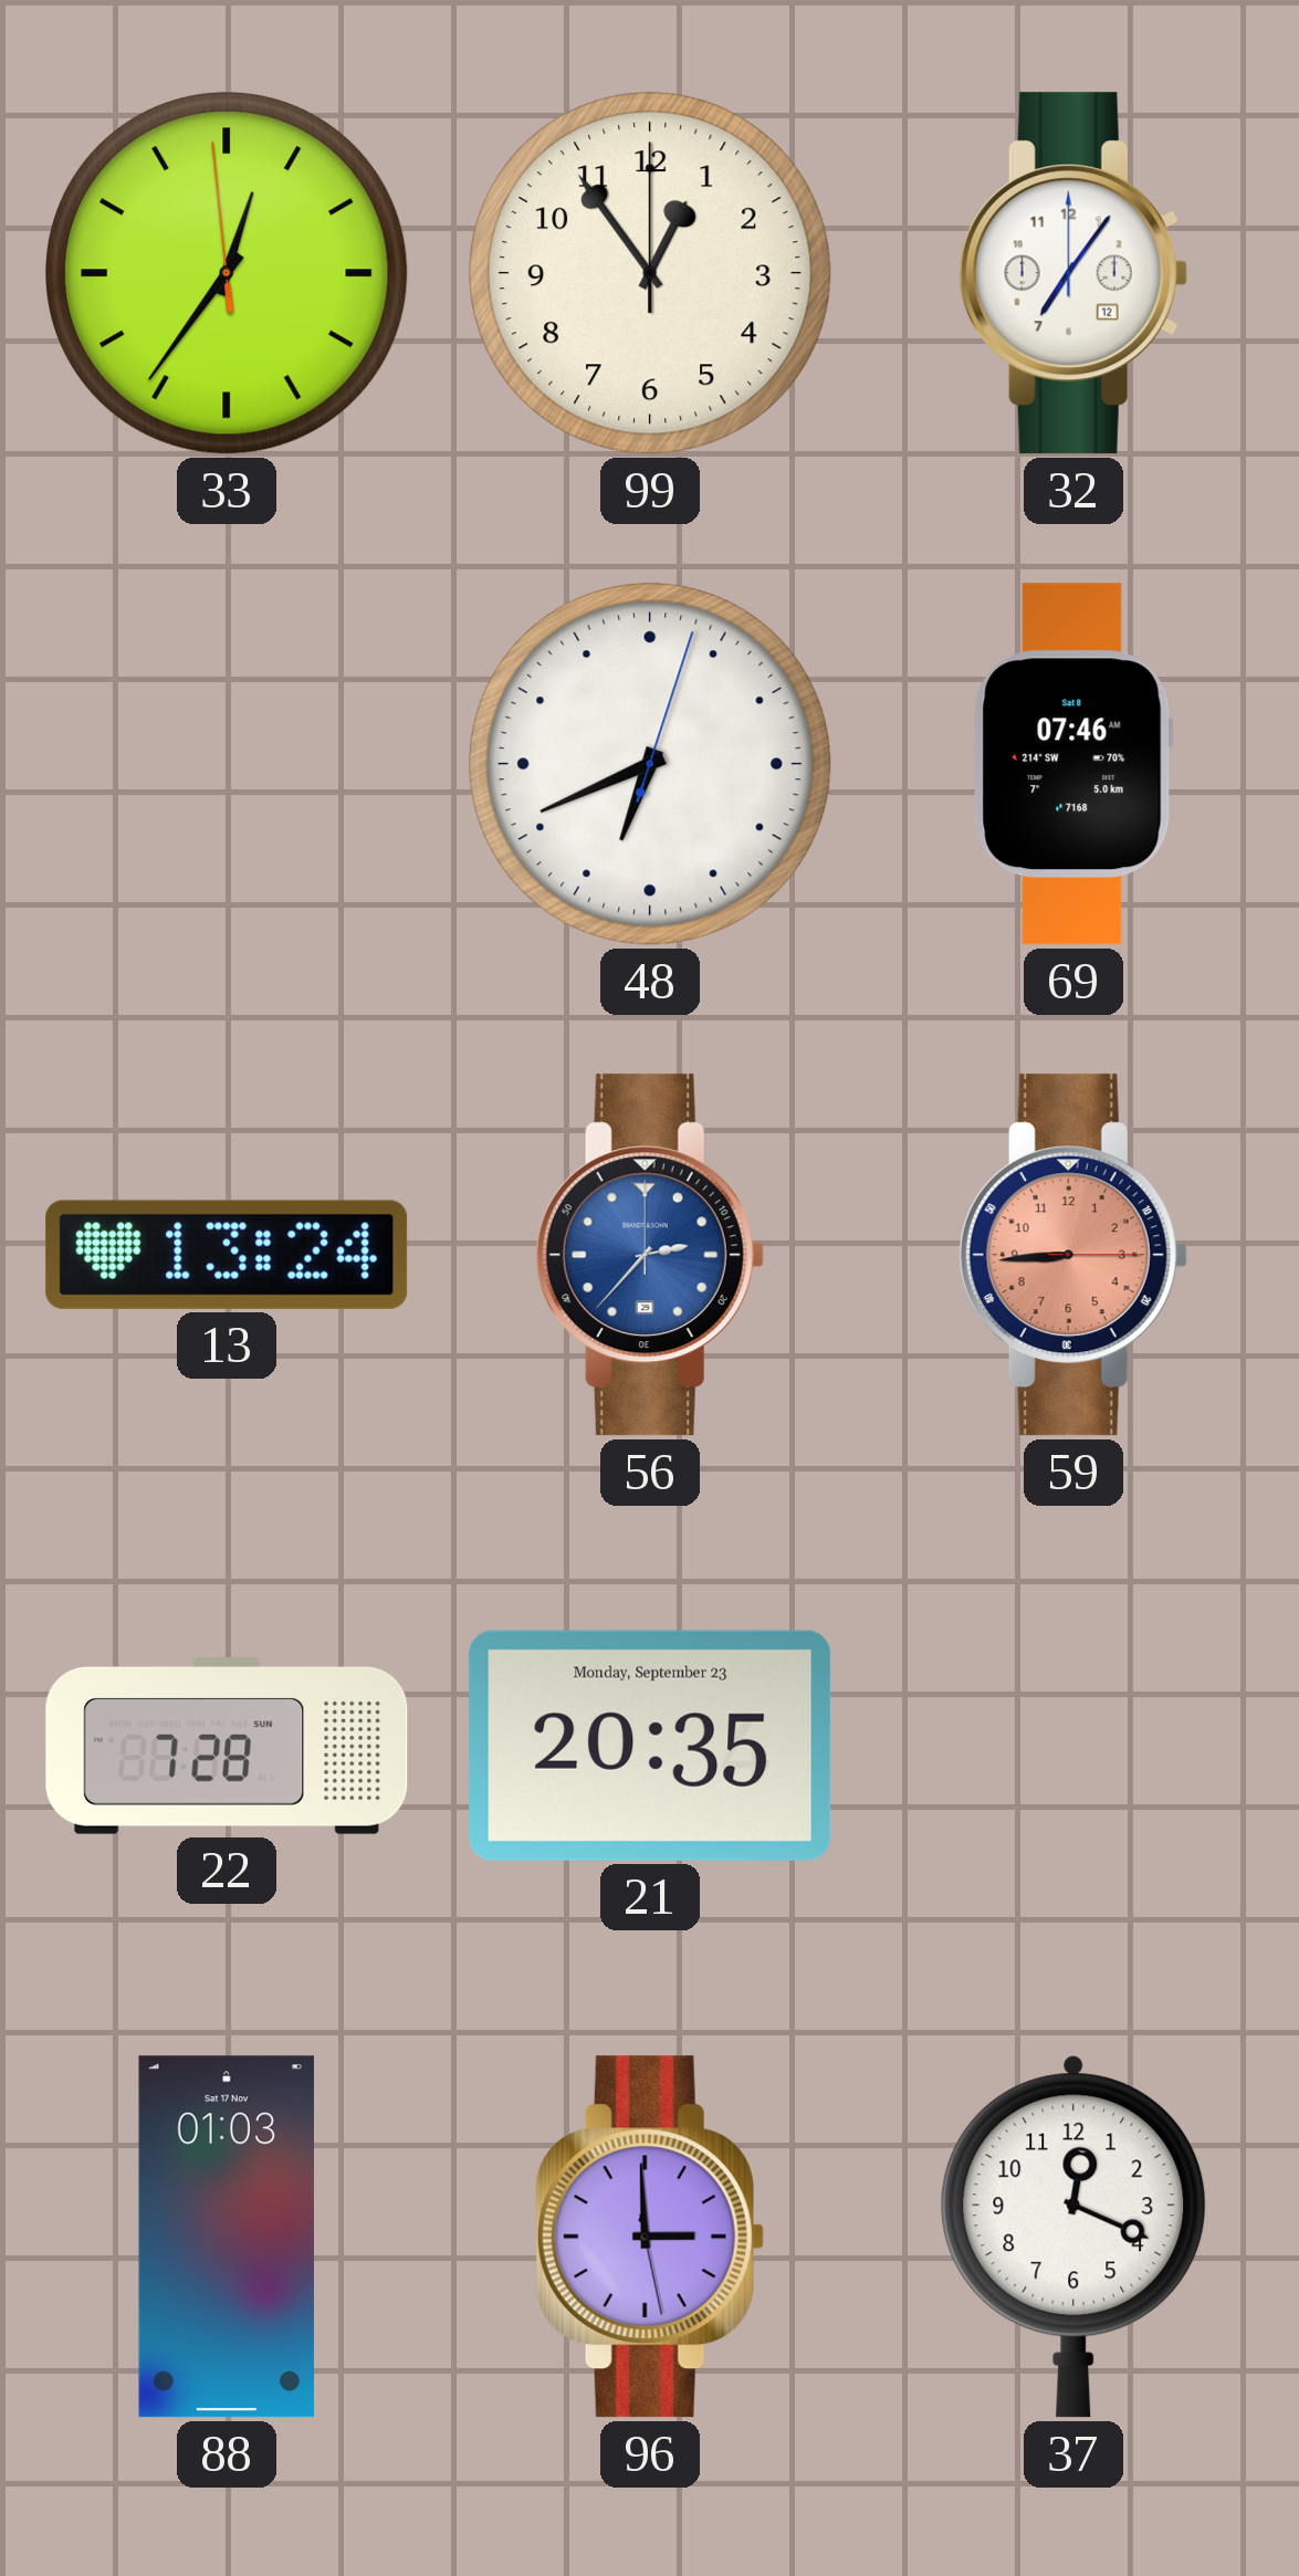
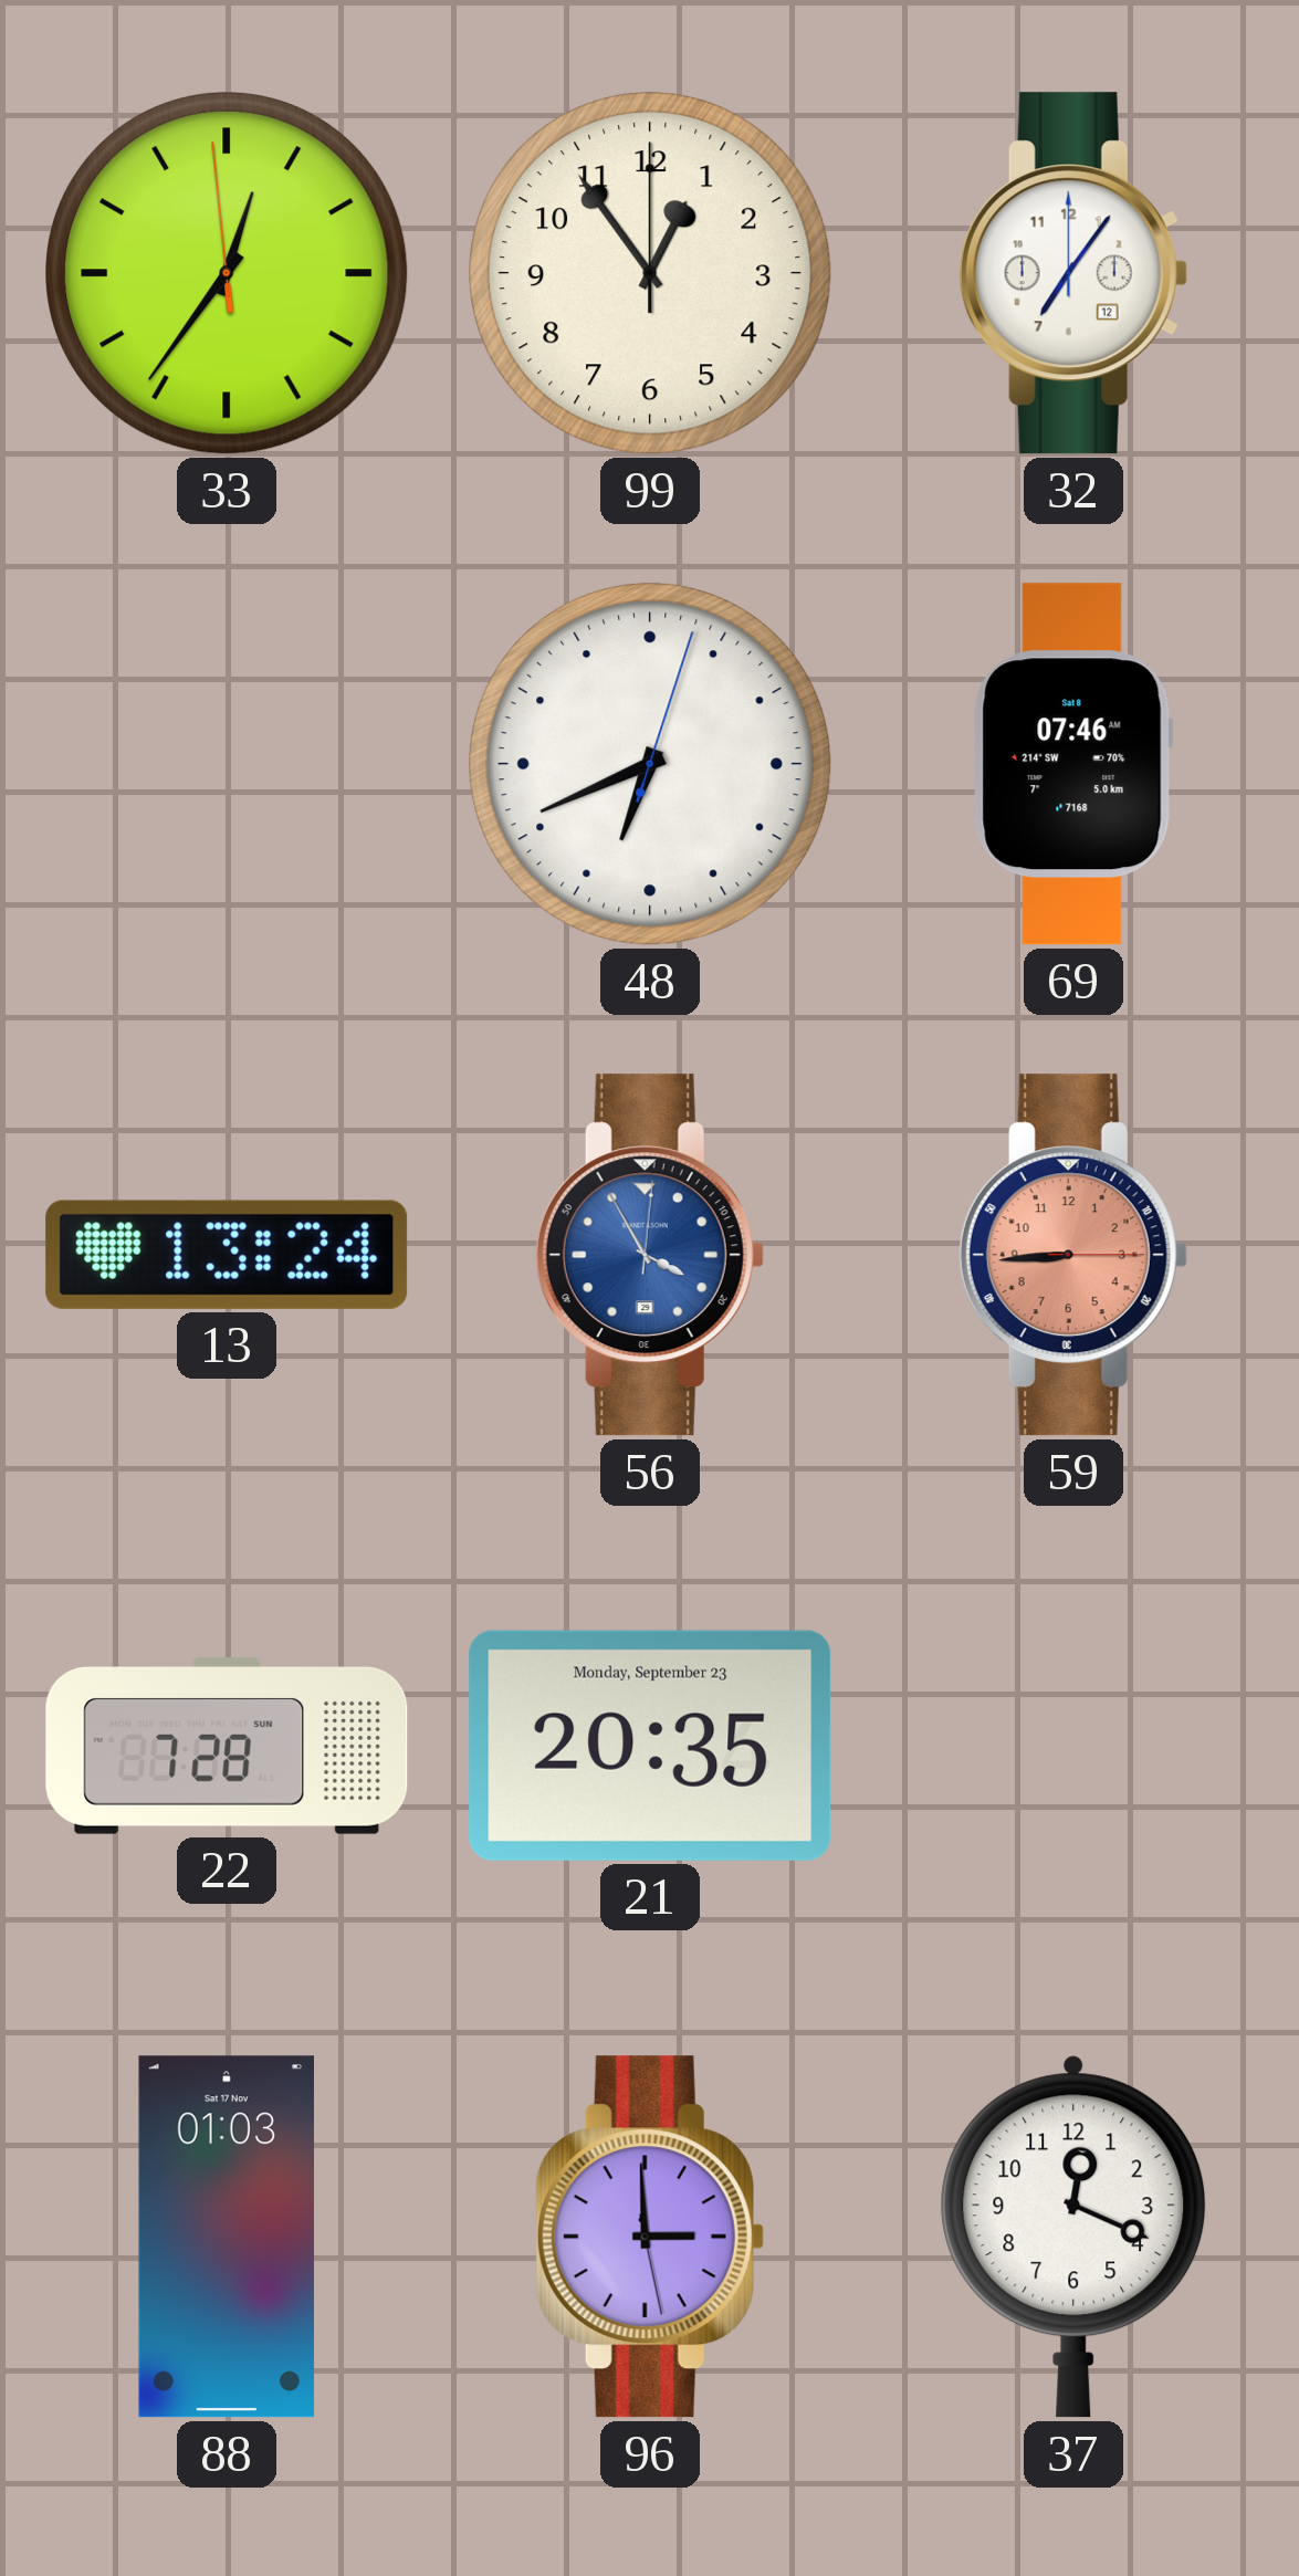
56: 2:37 -> 3:55
